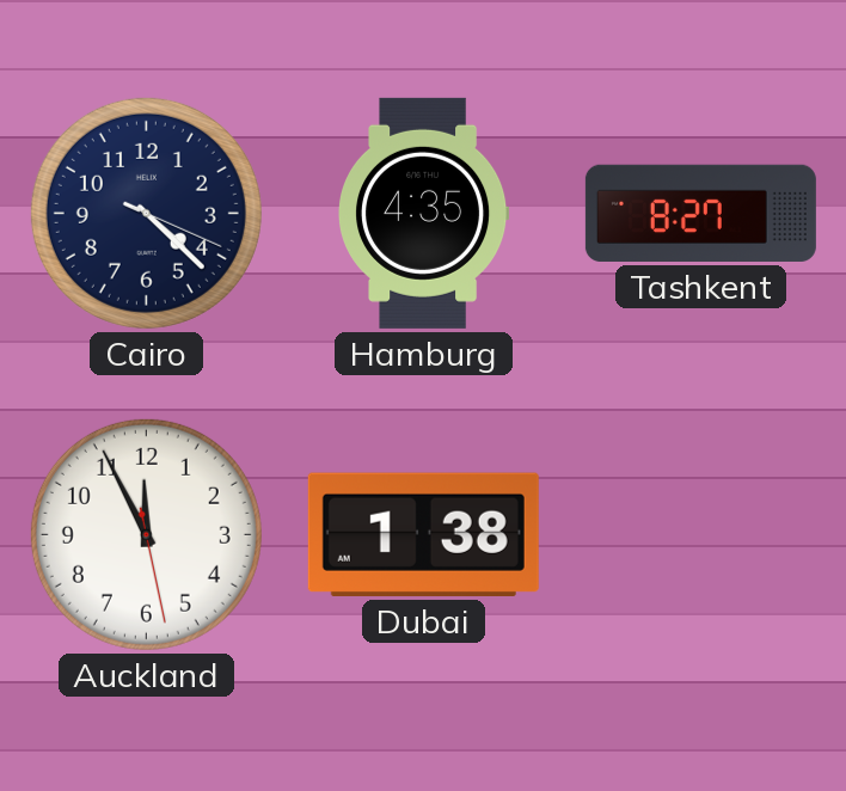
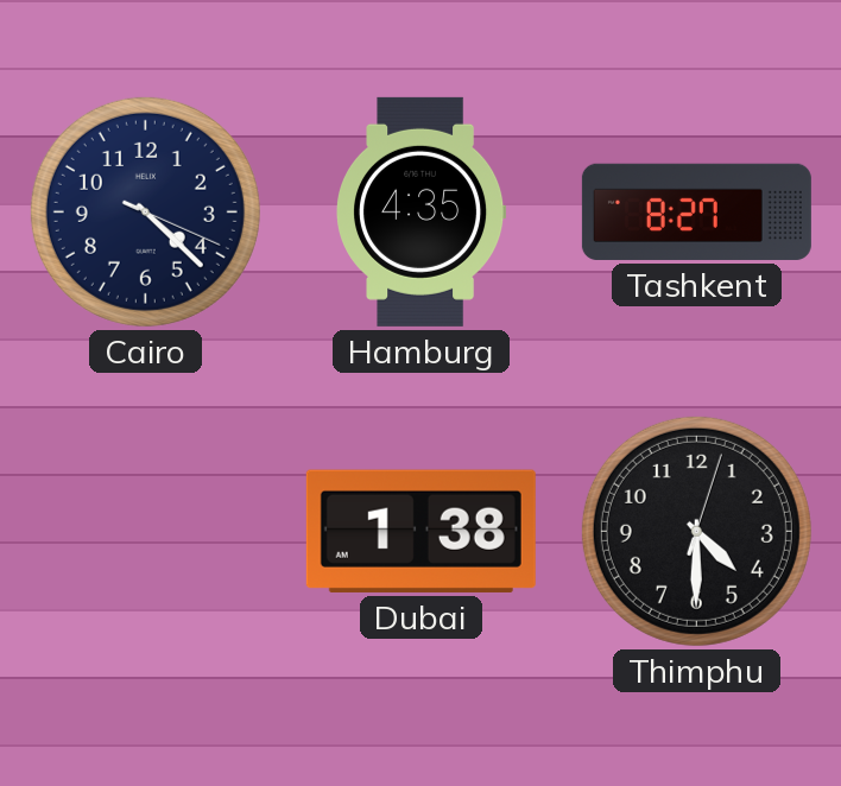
Auckland: 11:55 -> none
Thimphu: none -> 4:30
